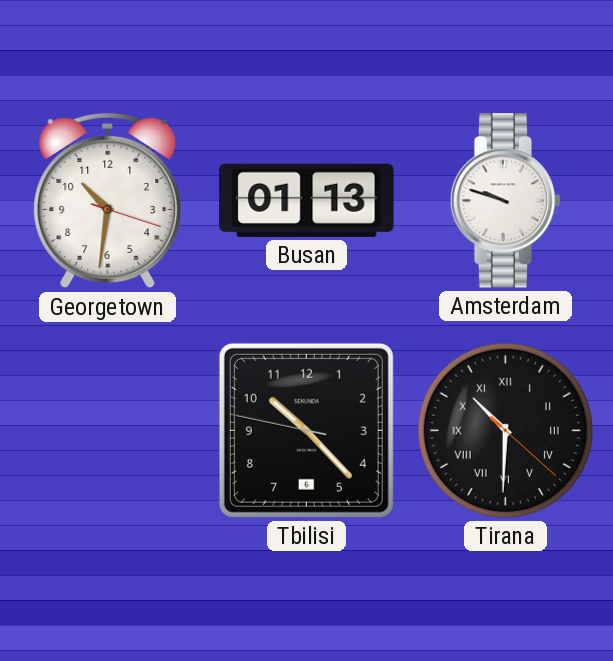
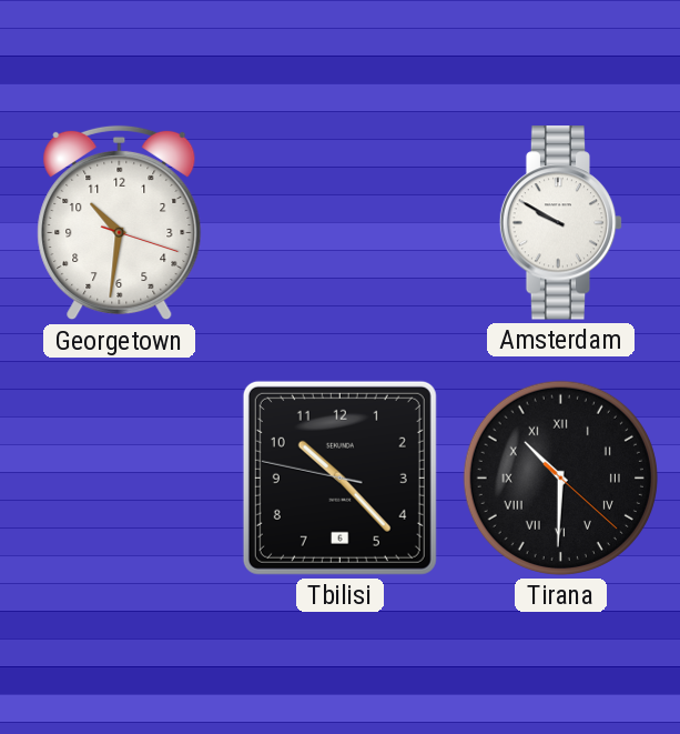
Busan: 01:13 -> none
Amsterdam: 9:48 -> 9:50
